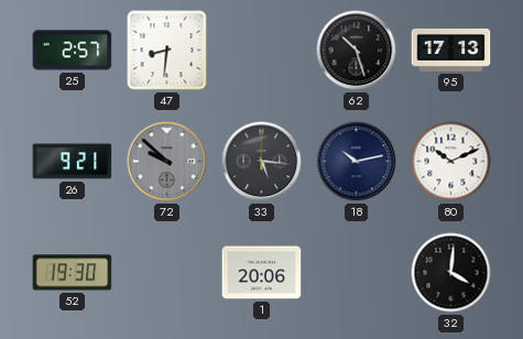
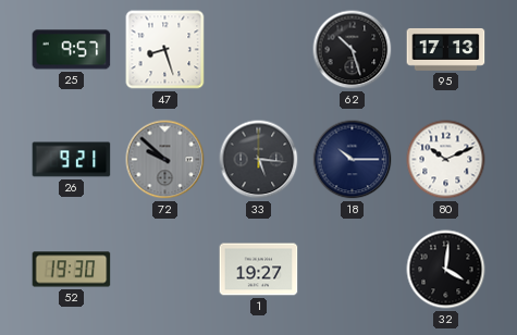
25: 2:57 -> 9:57
47: 8:31 -> 8:27
18: 10:13 -> 10:15
1: 20:06 -> 19:27
